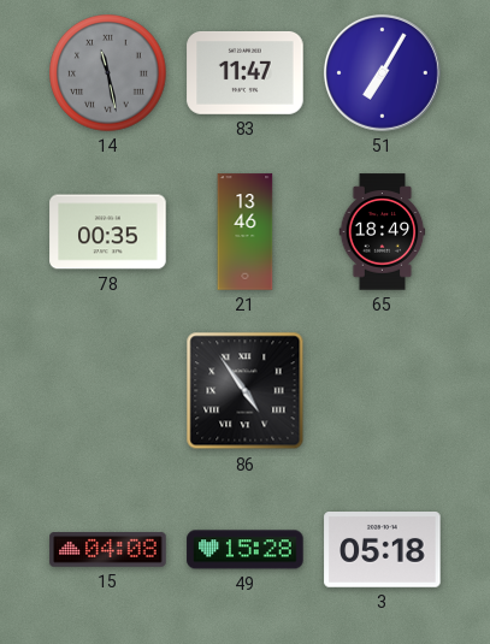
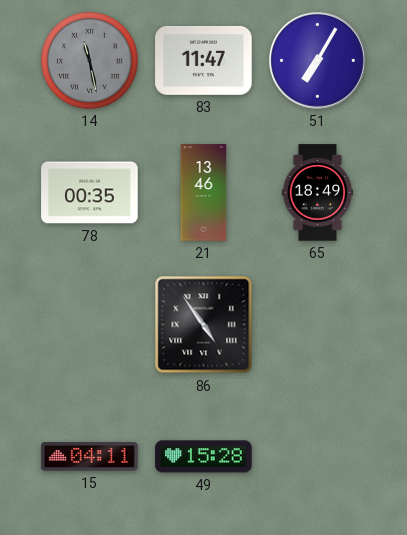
15: 04:08 -> 04:11
3: 05:18 -> none
